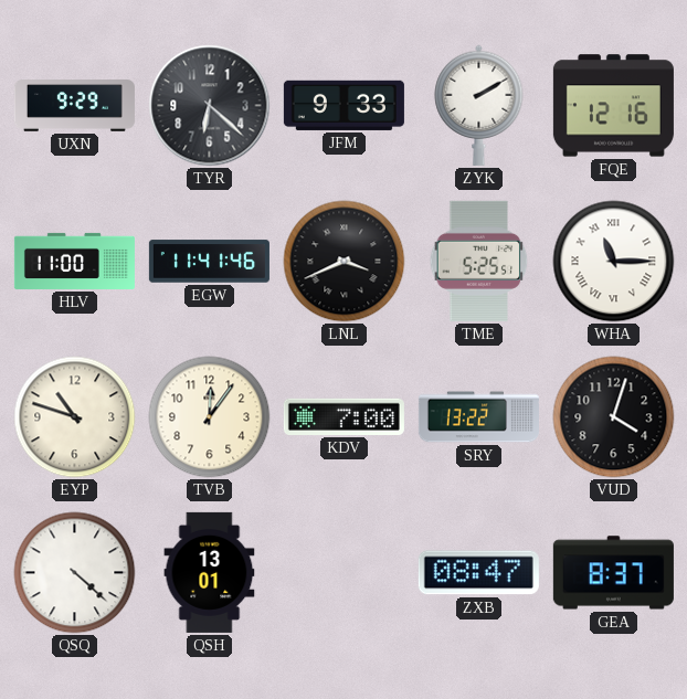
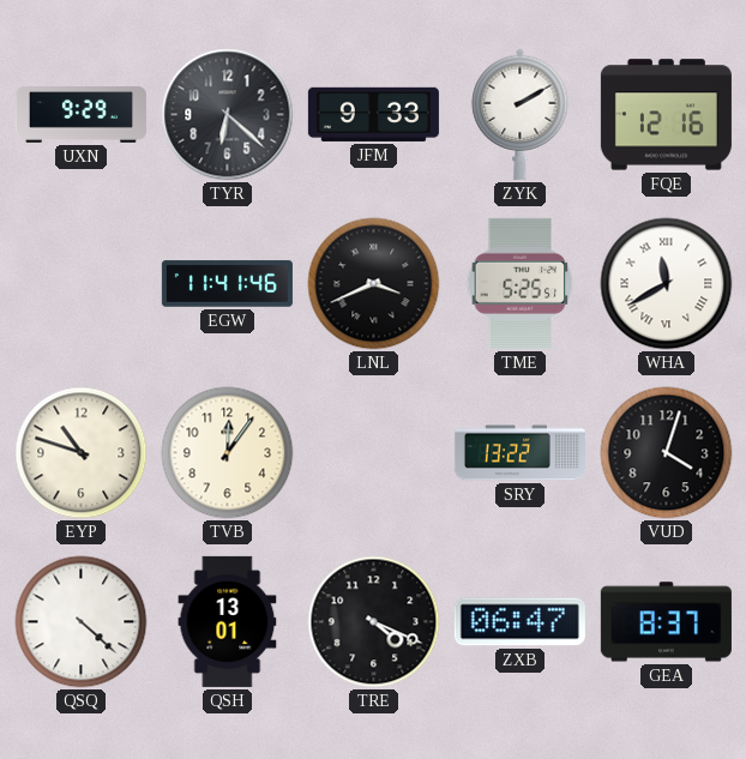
HLV: 11:00 -> none
WHA: 11:15 -> 11:40
KDV: 7:00 -> none
TRE: none -> 4:19
ZXB: 08:47 -> 06:47
